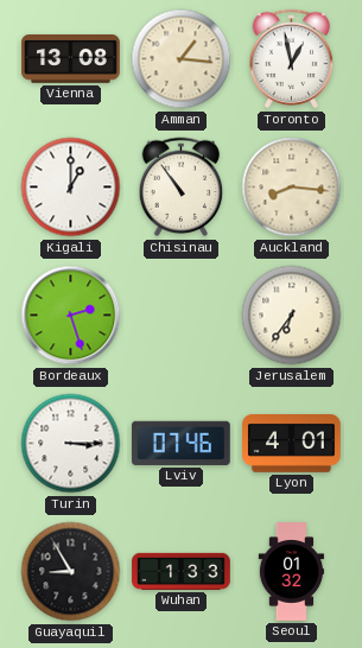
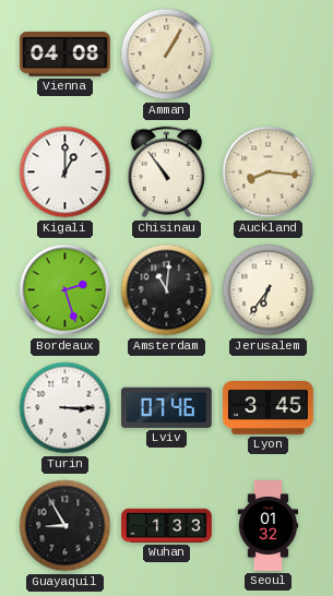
Vienna: 13:08 -> 04:08
Amman: 1:16 -> 1:05
Toronto: 12:58 -> none
Amsterdam: none -> 11:01
Lyon: 4:01 -> 3:45
